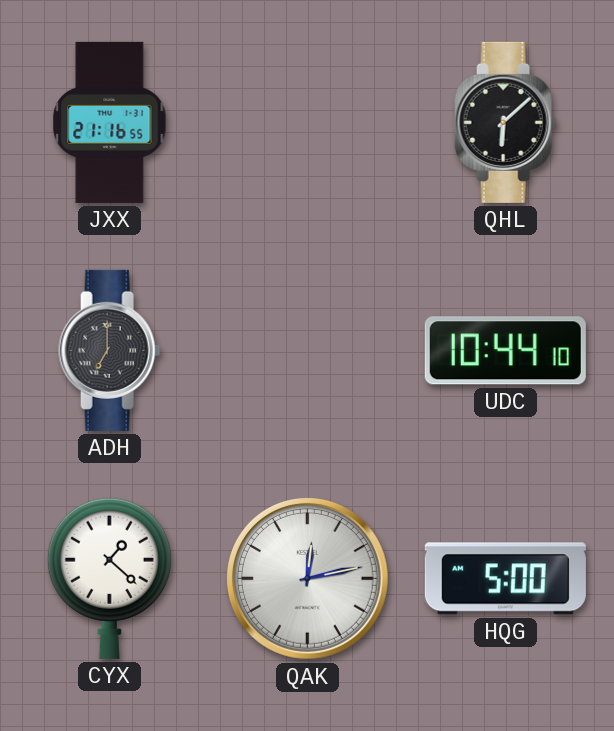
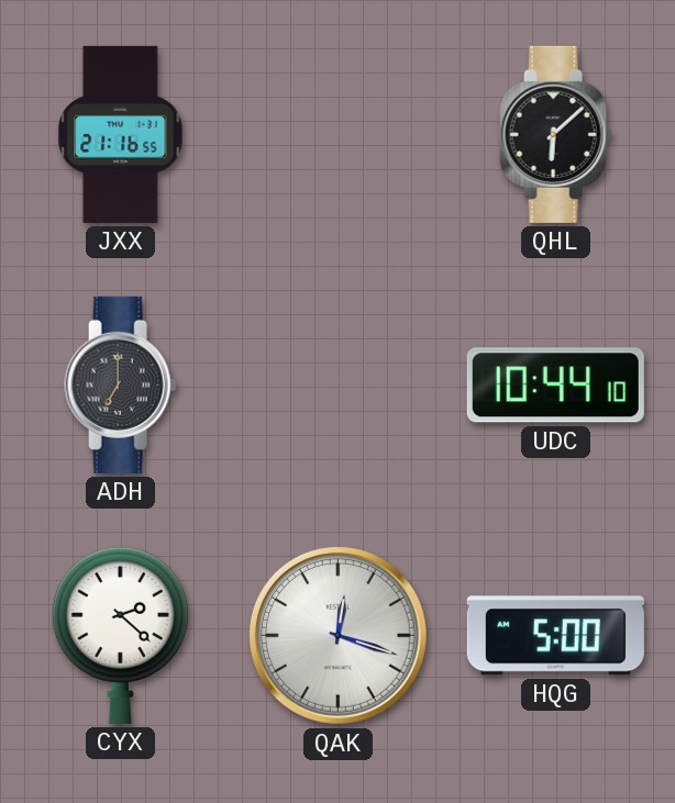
CYX: 1:22 -> 2:22
QAK: 12:13 -> 12:18
